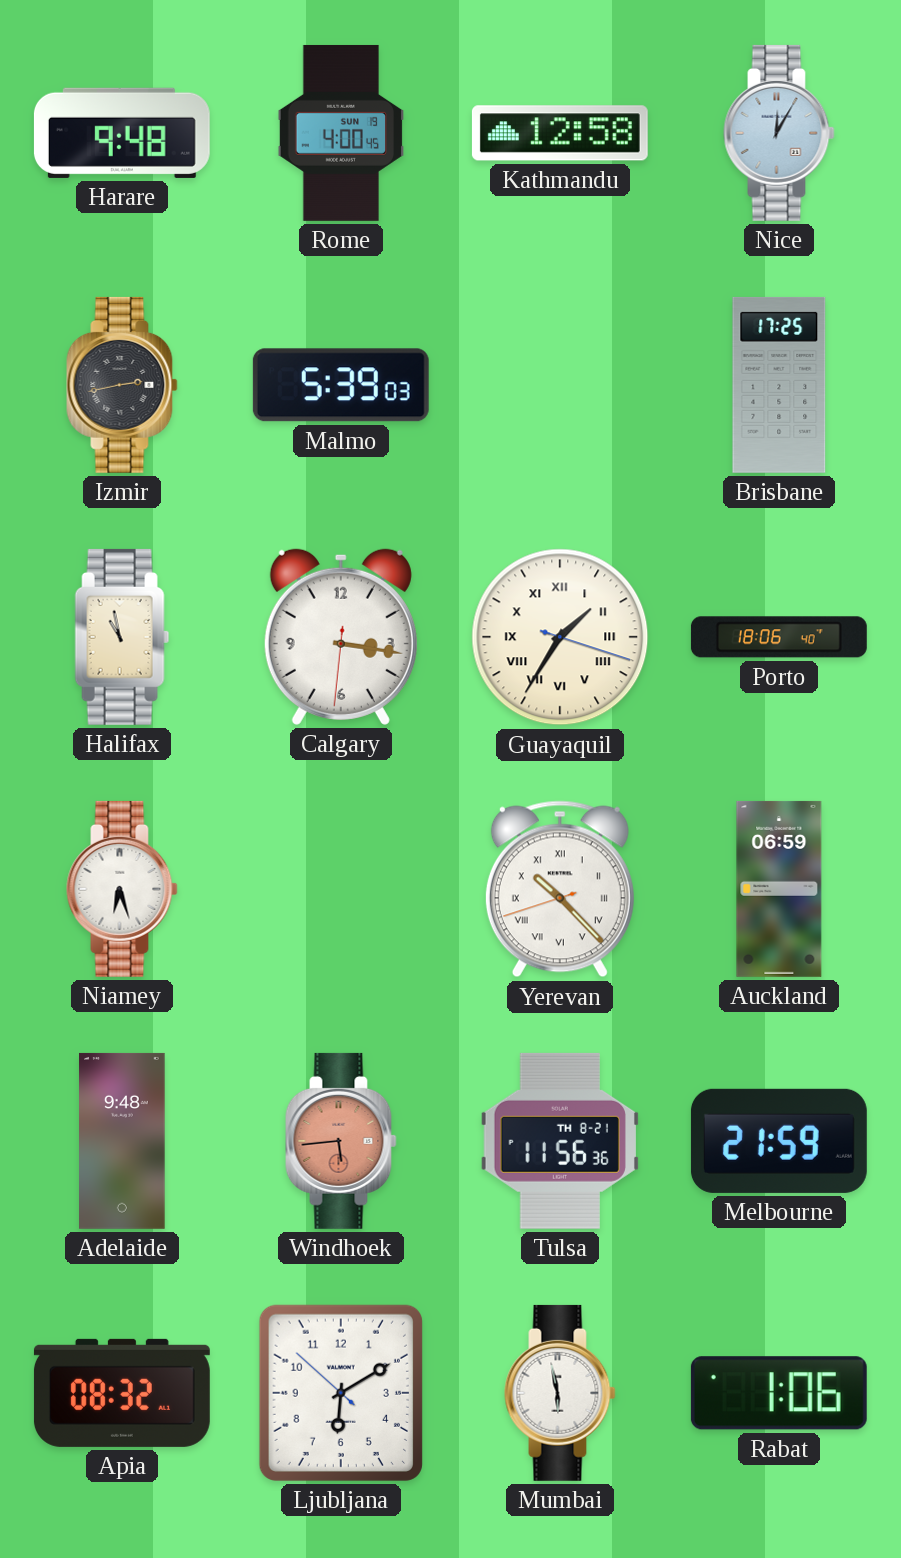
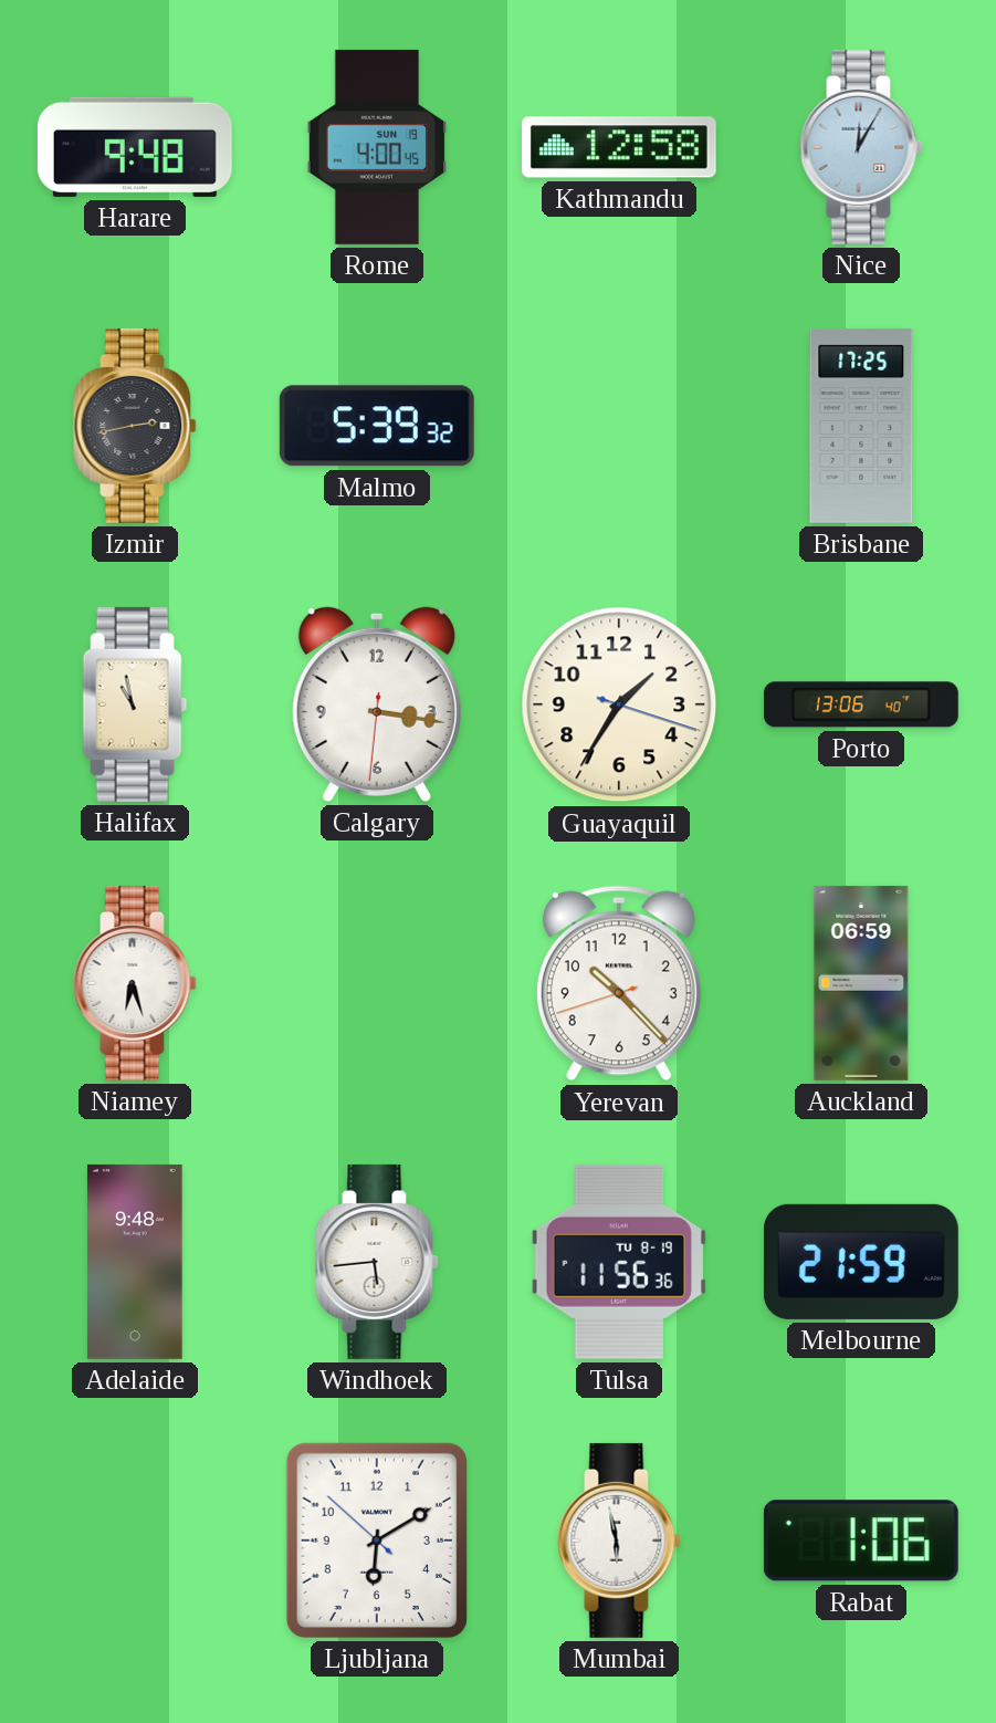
Malmo: 5:39:03 -> 5:39:32
Guayaquil numerals: Roman -> Arabic
Porto: 18:06 -> 13:06
Yerevan numerals: Roman -> Arabic
Windhoek dial: salmon -> white
Tulsa date: TH 8-21 -> TU 8-19
Apia: 08:32 -> none
